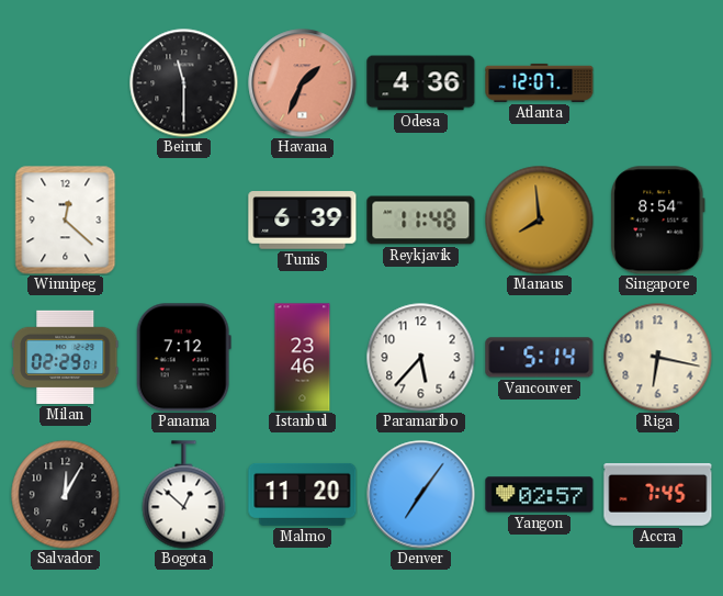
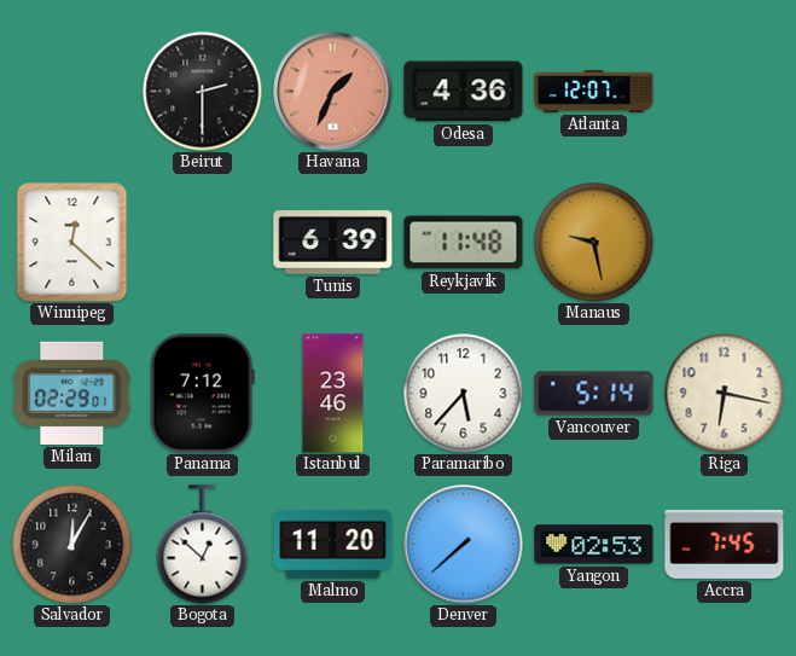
Beirut: 11:30 -> 2:30
Manaus: 7:59 -> 9:28
Singapore: 8:54 -> none
Denver: 7:06 -> 7:38
Yangon: 02:57 -> 02:53
